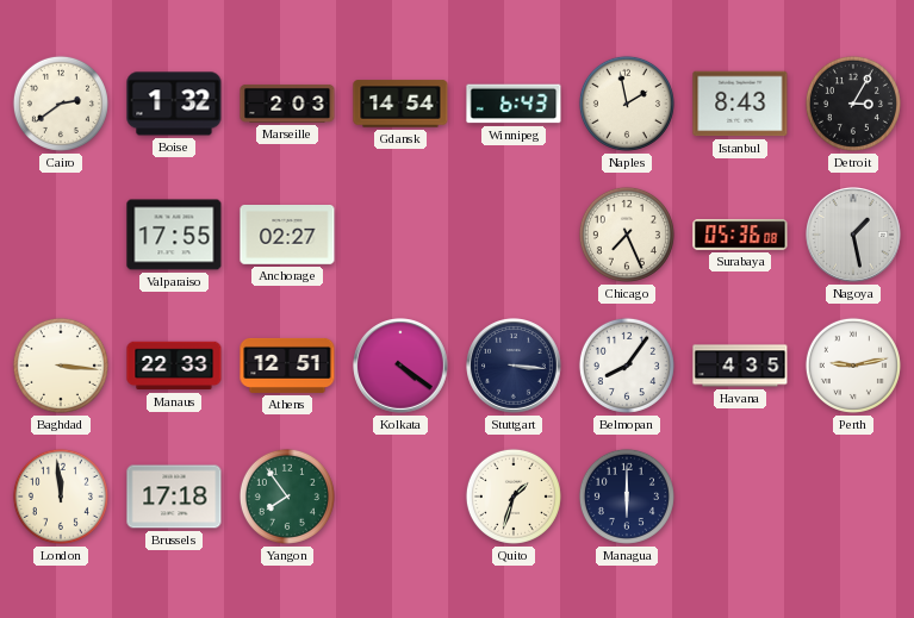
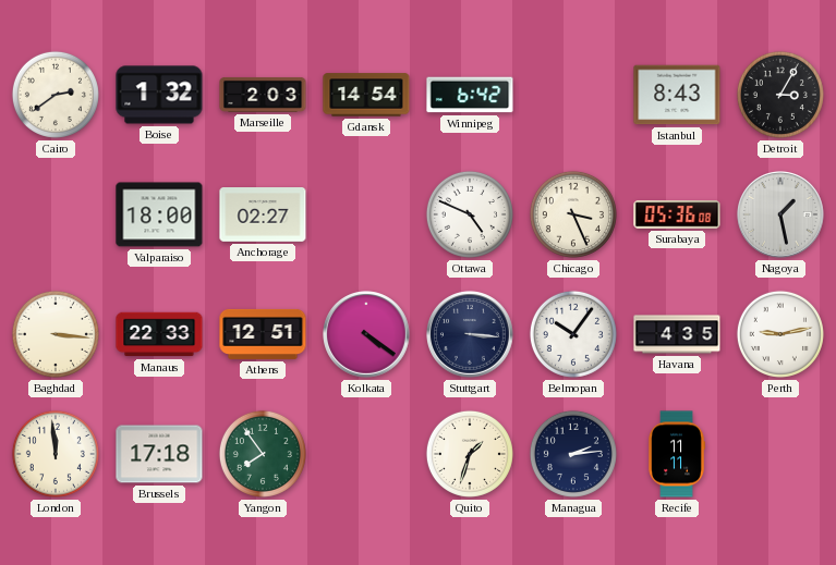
Winnipeg: 6:43 -> 6:42
Naples: 1:58 -> none
Valparaiso: 17:55 -> 18:00
Ottawa: none -> 4:49
Chicago: 7:26 -> 3:26
Belmopan: 8:06 -> 10:06
Managua: 6:00 -> 2:14
Recife: none -> 11:11
